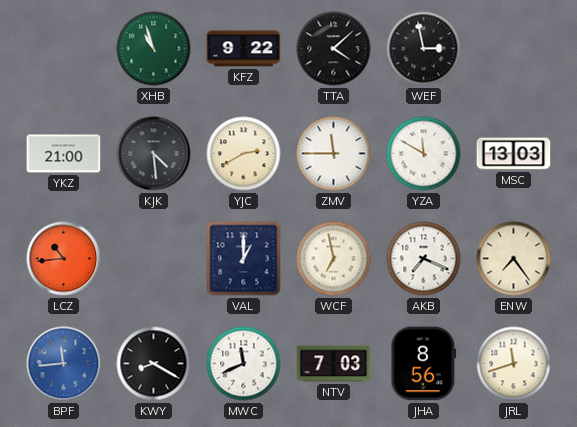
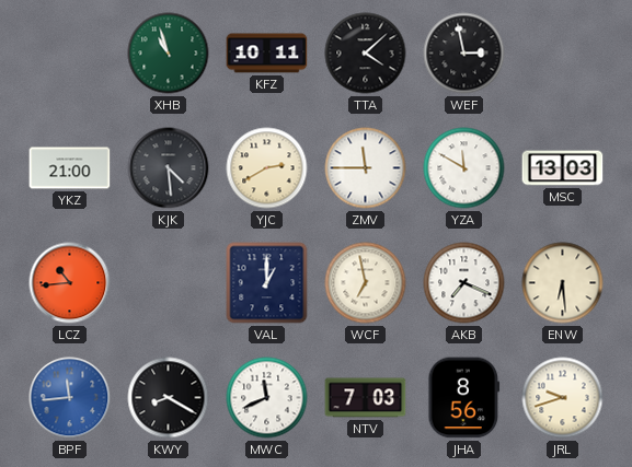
KFZ: 9:22 -> 10:11
ENW: 7:24 -> 6:29
JRL: 11:42 -> 9:42
